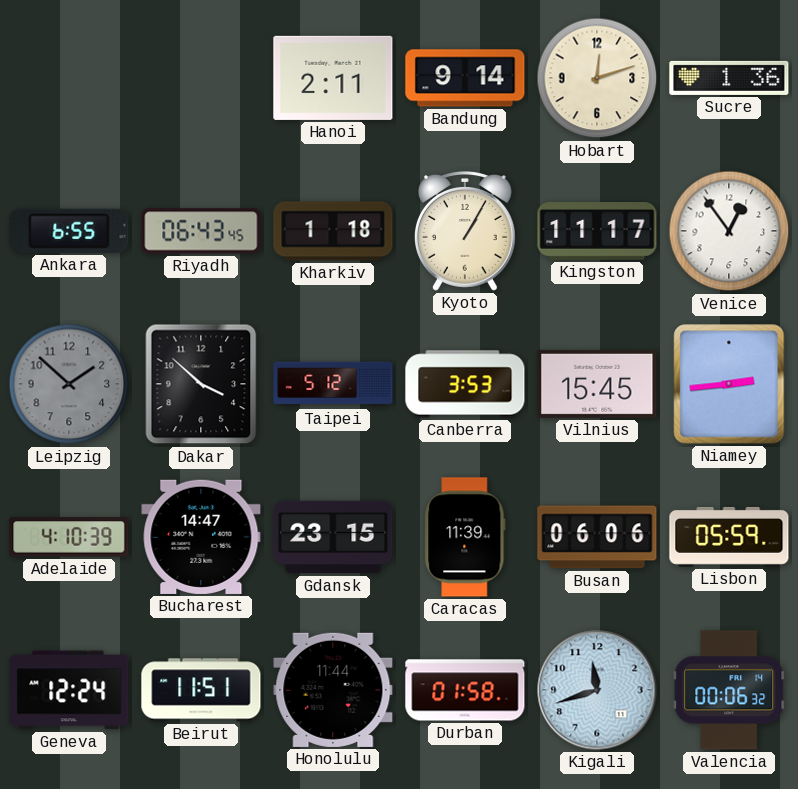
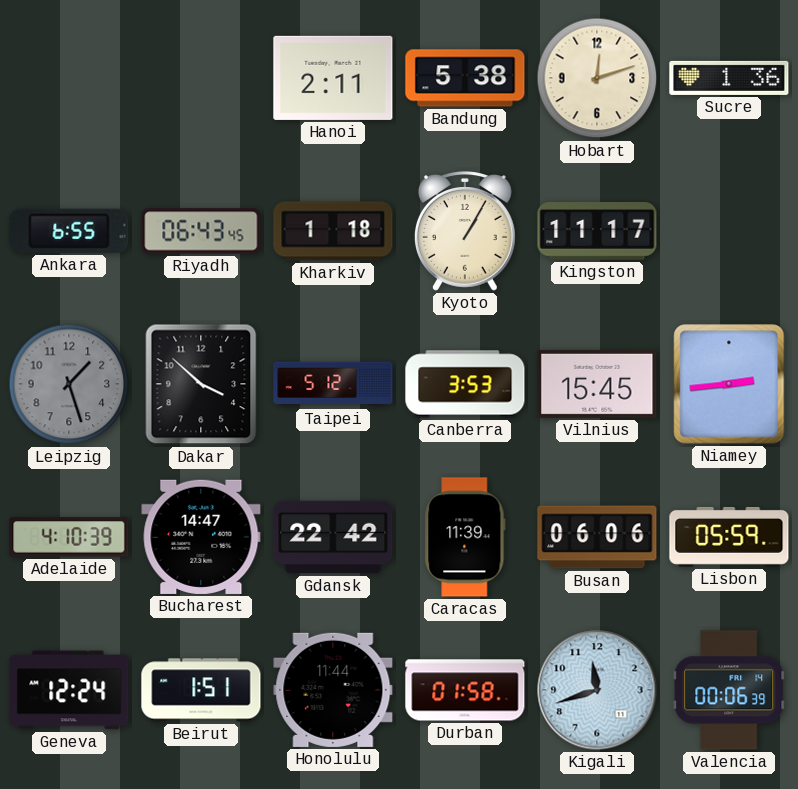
Bandung: 9:14 -> 5:38
Venice: 12:54 -> none
Leipzig: 1:52 -> 1:27
Gdansk: 23:15 -> 22:42
Beirut: 11:51 -> 1:51
Valencia: 00:06:32 -> 00:06:39
